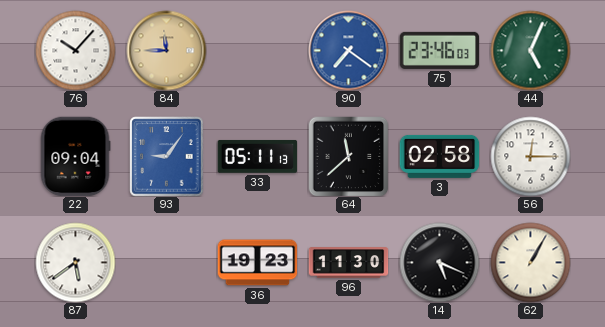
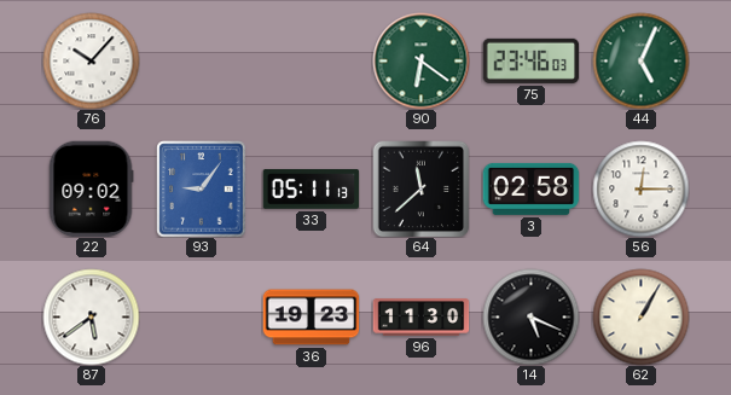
84: 11:45 -> none
90: 7:21 -> 6:21
90 dial: blue -> green
22: 09:04 -> 09:02
